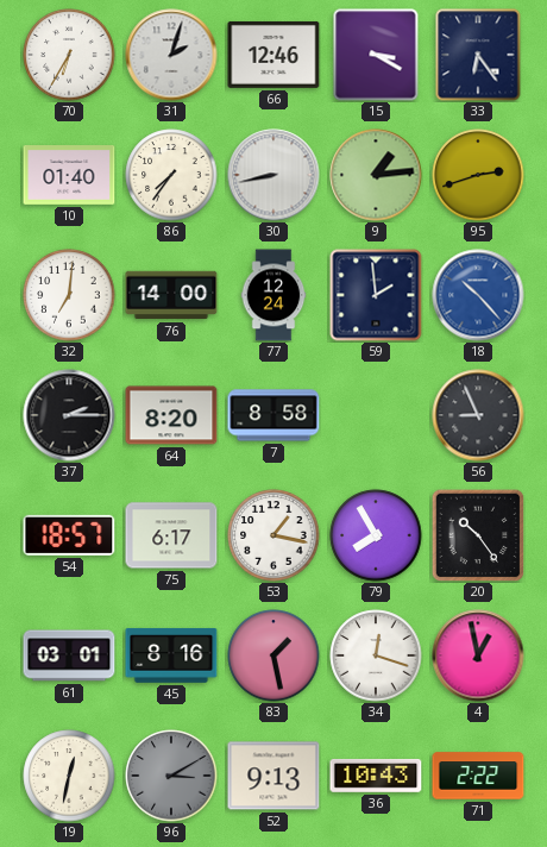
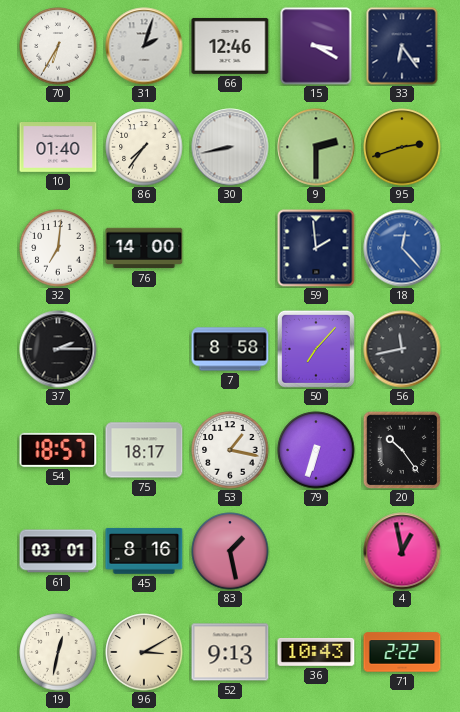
9: 1:14 -> 2:30
77: 12:24 -> none
18: 10:23 -> 12:23
64: 8:20 -> none
50: none -> 7:07
56: 8:56 -> 11:43
75: 6:17 -> 18:17
79: 7:55 -> 6:33
34: 12:18 -> none
96 dial: grey -> cream
